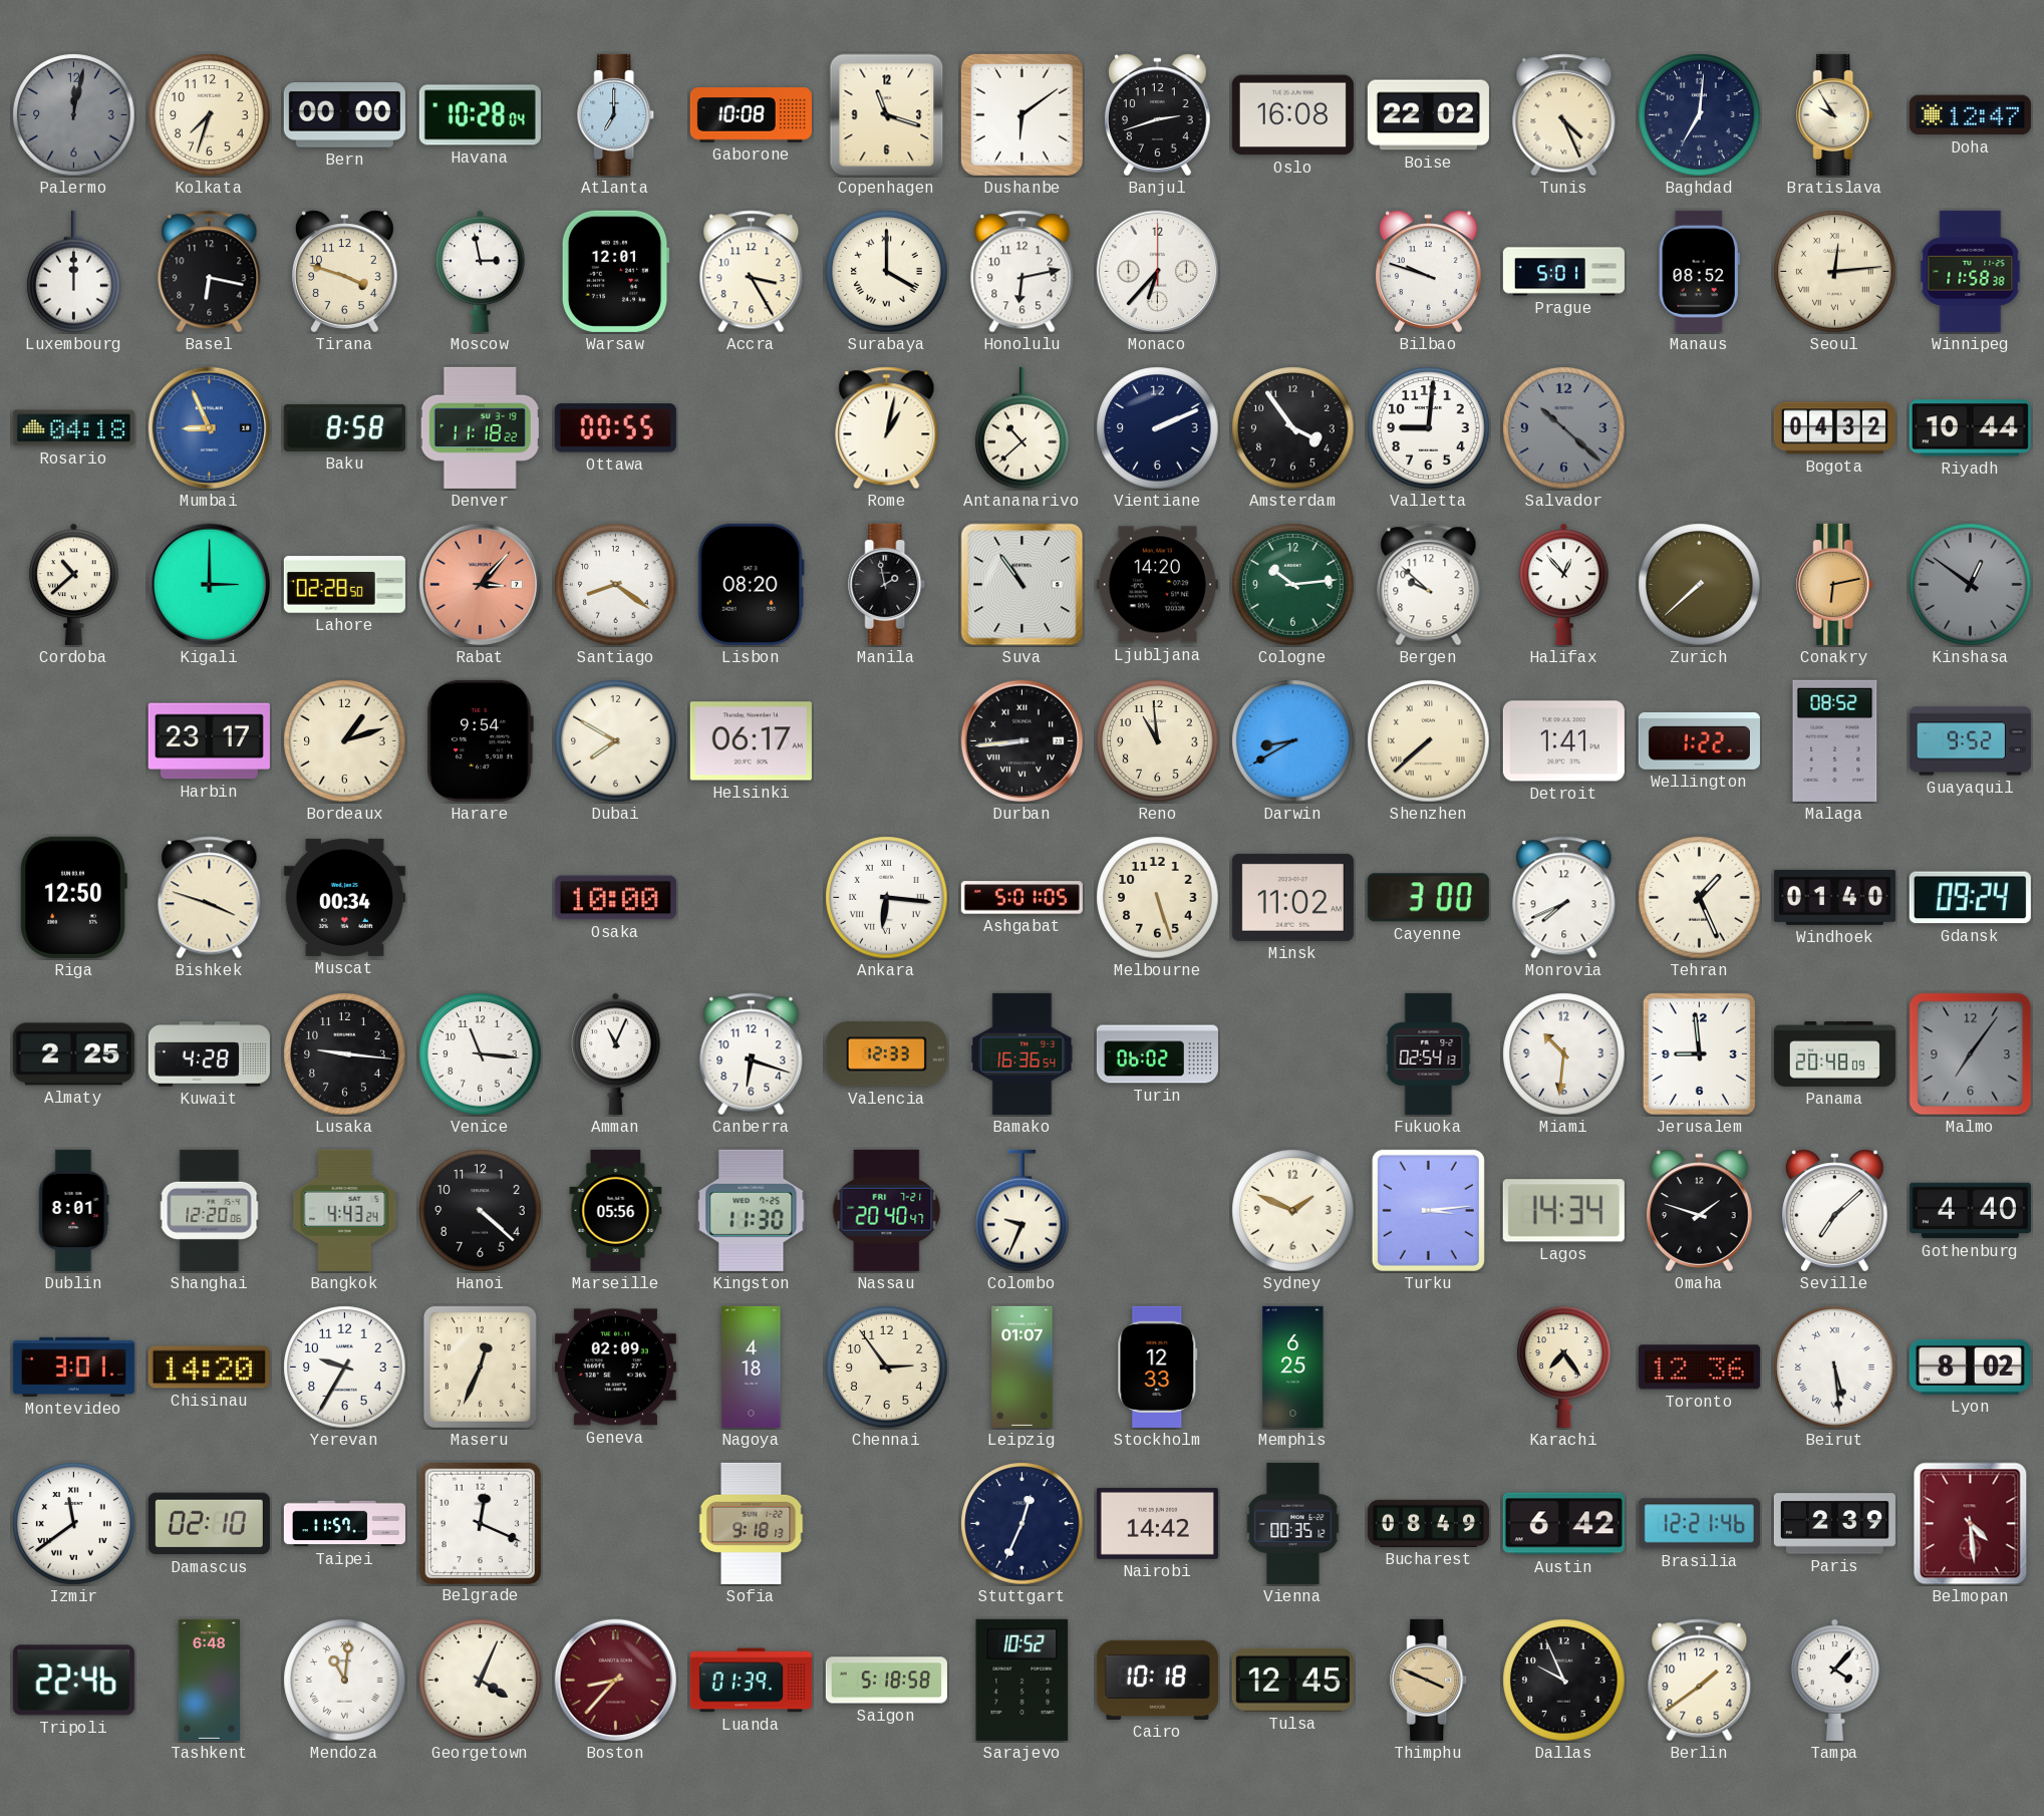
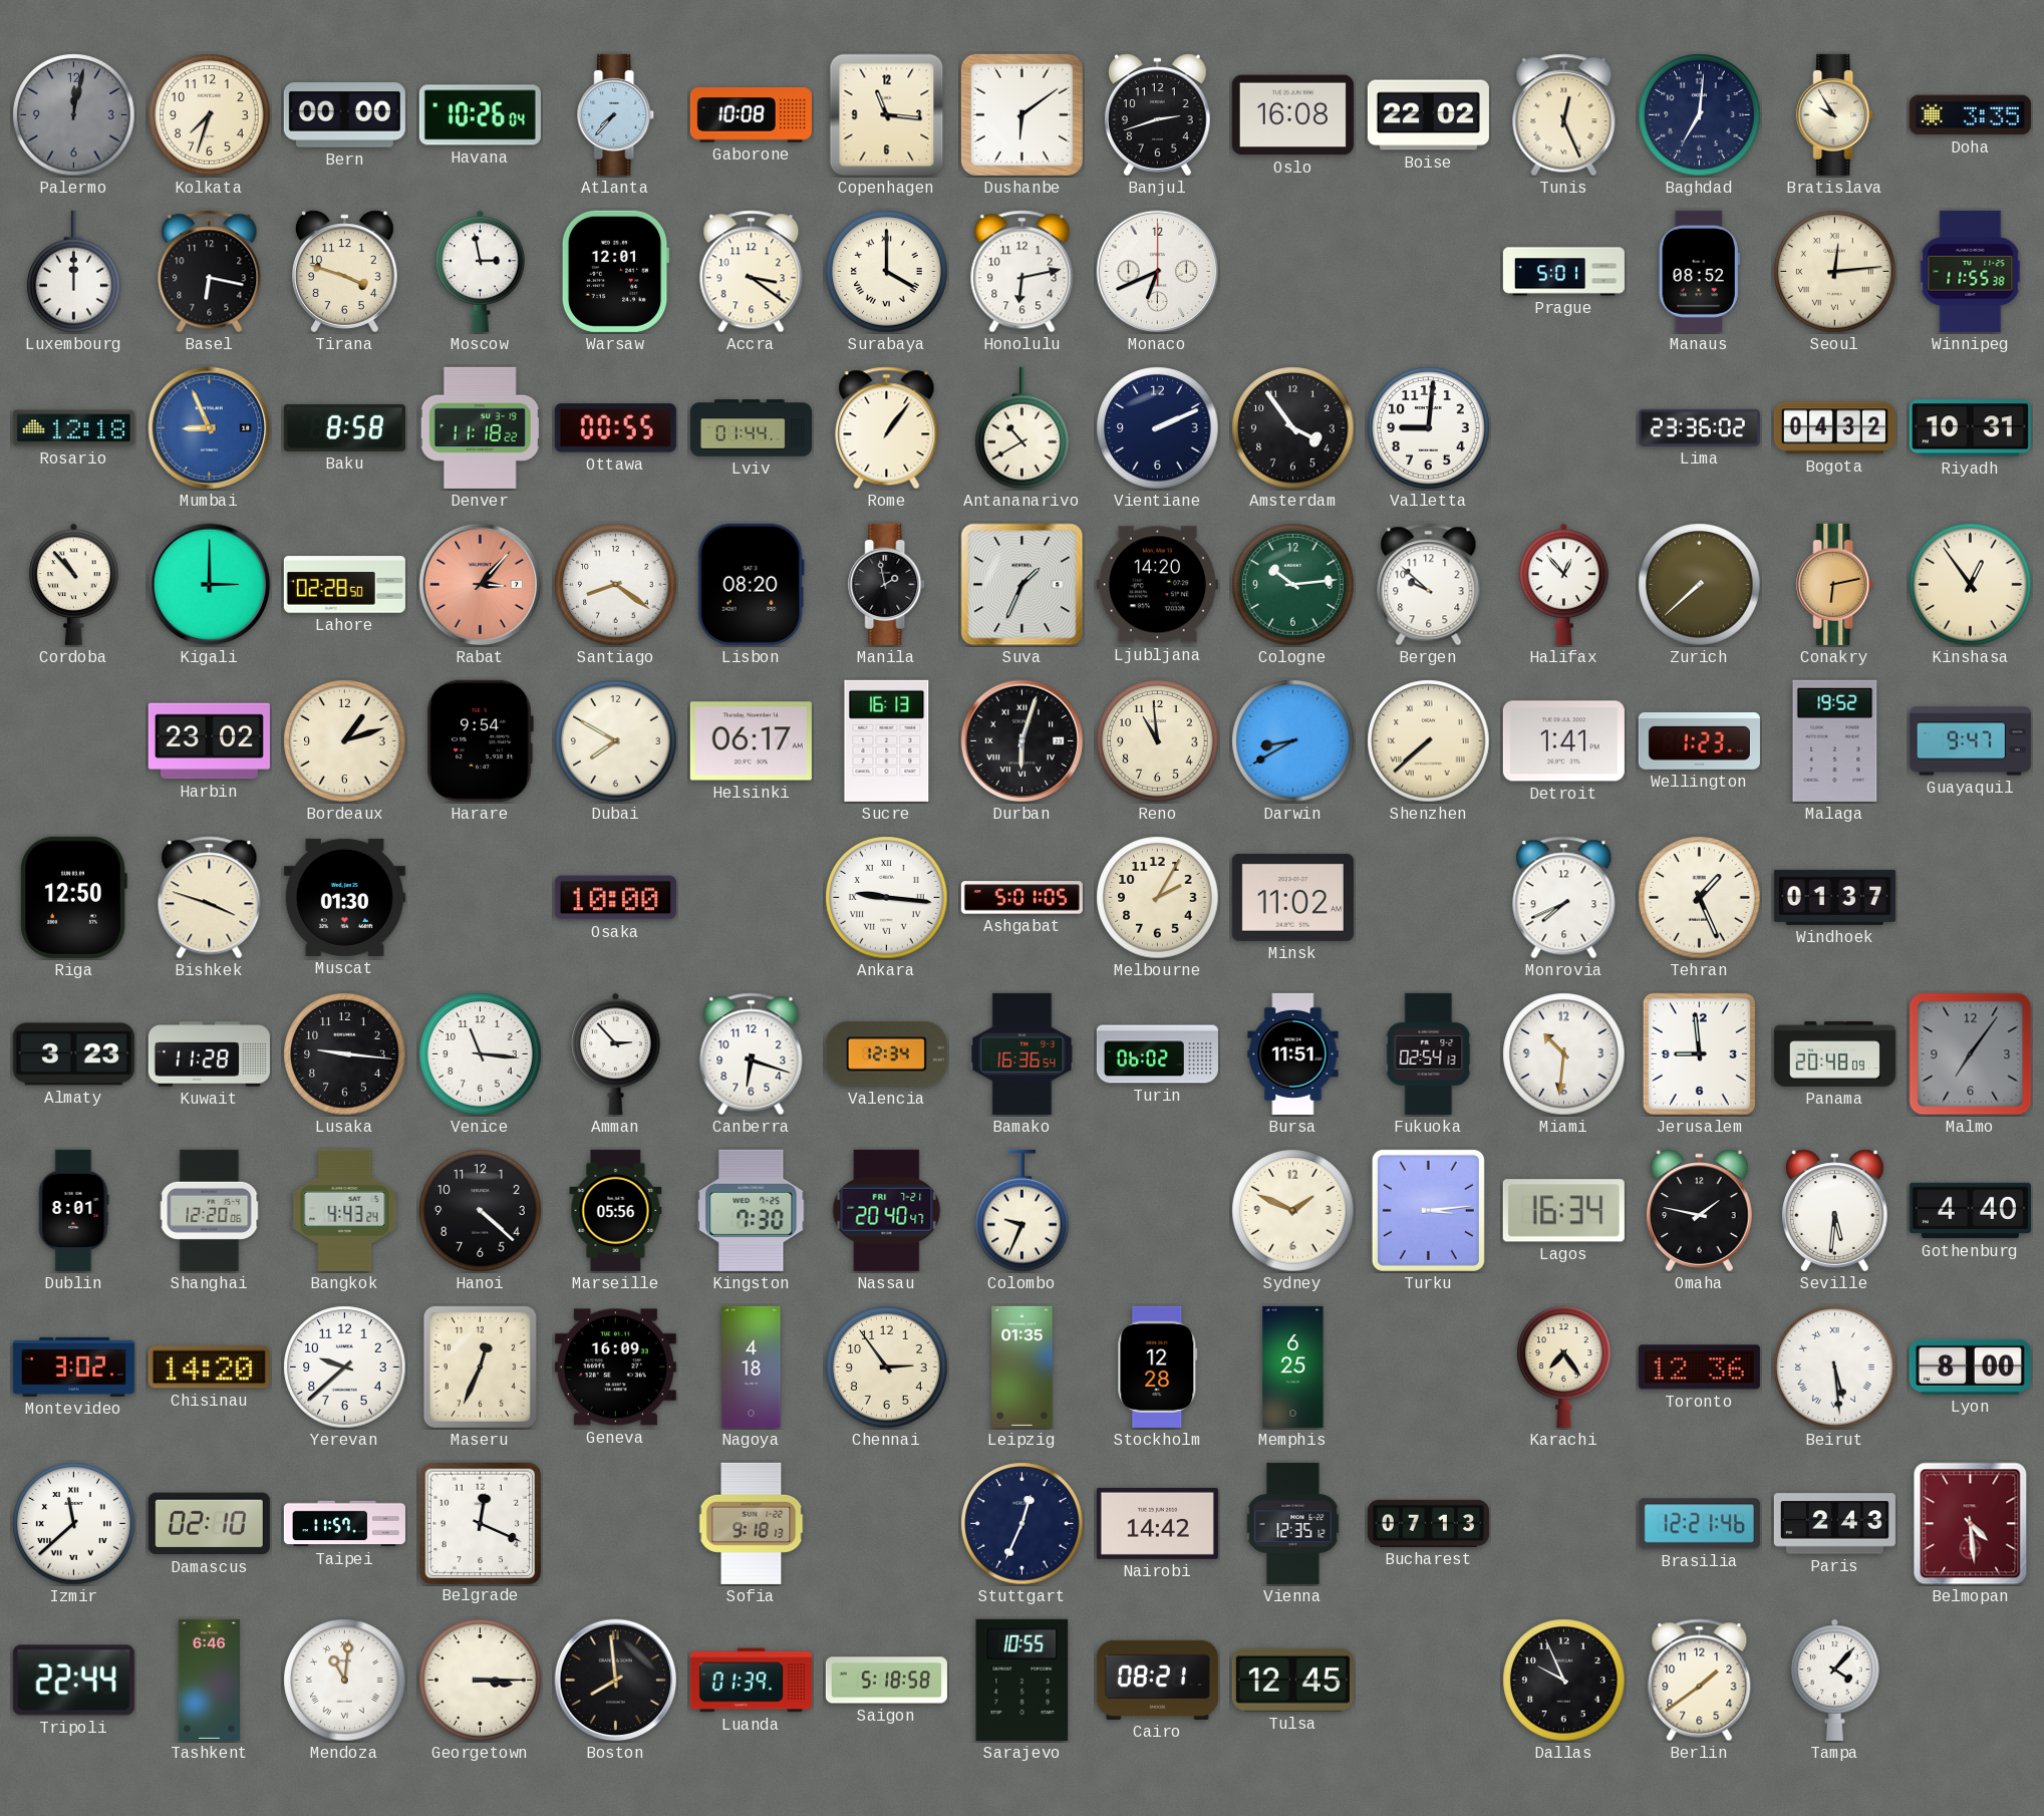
Havana: 10:28 -> 10:26
Atlanta: 7:00 -> 7:37
Copenhagen: 11:18 -> 11:16
Tunis: 4:26 -> 12:26
Doha: 12:47 -> 3:35
Accra: 3:25 -> 3:21
Monaco: 6:37 -> 6:41
Bilbao: 9:48 -> none
Winnipeg: 11:58 -> 11:55
Rosario: 04:18 -> 12:18
Lviv: none -> 01:44
Rome: 1:02 -> 1:06
Antananarivo: 10:38 -> 10:40
Salvador: 10:22 -> none
Lima: none -> 23:36
Riyadh: 10:44 -> 10:31
Cordoba: 10:38 -> 10:53
Suva: 10:54 -> 1:34
Kinshasa: 12:51 -> 12:54
Kinshasa dial: grey -> cream
Harbin: 23:17 -> 23:02
Sucre: none -> 16:13
Durban: 8:44 -> 6:03
Wellington: 1:22 -> 1:23
Malaga: 08:52 -> 19:52
Guayaquil: 9:52 -> 9:47
Muscat: 00:34 -> 01:30
Ankara: 6:16 -> 9:16
Melbourne: 5:27 -> 2:05
Cayenne: 3:00 -> none
Windhoek: 01:40 -> 01:37
Gdansk: 09:24 -> none
Almaty: 2:25 -> 3:23
Kuwait: 4:28 -> 11:28
Amman: 11:04 -> 2:53
Valencia: 12:33 -> 12:34
Bursa: none -> 11:51
Kingston: 11:30 -> 7:30
Lagos: 14:34 -> 16:34
Omaha: 1:48 -> 1:47
Seville: 7:08 -> 5:31
Montevideo: 3:01 -> 3:02
Yerevan: 9:35 -> 9:38
Geneva: 02:09 -> 16:09
Leipzig: 01:07 -> 01:35
Stockholm: 12:33 -> 12:28
Lyon: 8:02 -> 8:00
Izmir: 11:39 -> 11:38
Vienna: 00:35 -> 12:35
Bucharest: 08:49 -> 07:13
Austin: 6:42 -> none
Paris: 2:39 -> 2:43
Tripoli: 22:46 -> 22:44
Tashkent: 6:48 -> 6:46
Georgetown: 4:04 -> 3:15
Boston: 8:37 -> 7:59
Boston dial: burgundy -> black
Sarajevo: 10:52 -> 10:55
Cairo: 10:18 -> 08:21
Thimphu: 3:49 -> none
